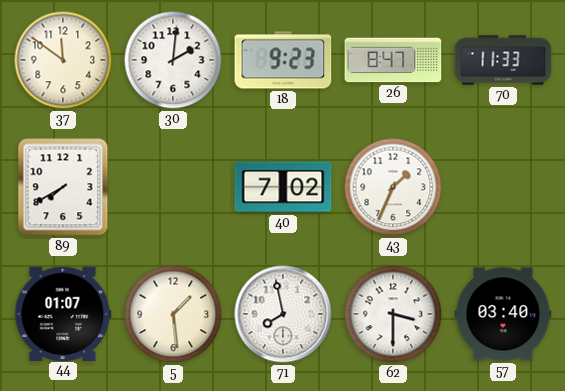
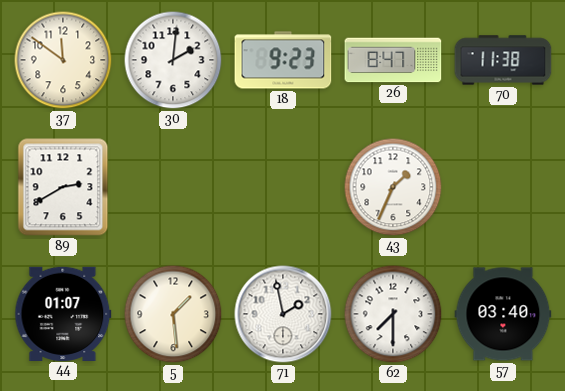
70: 11:33 -> 11:38
89: 7:40 -> 2:40
40: 7:02 -> none
71: 7:58 -> 1:58
62: 3:30 -> 7:30
